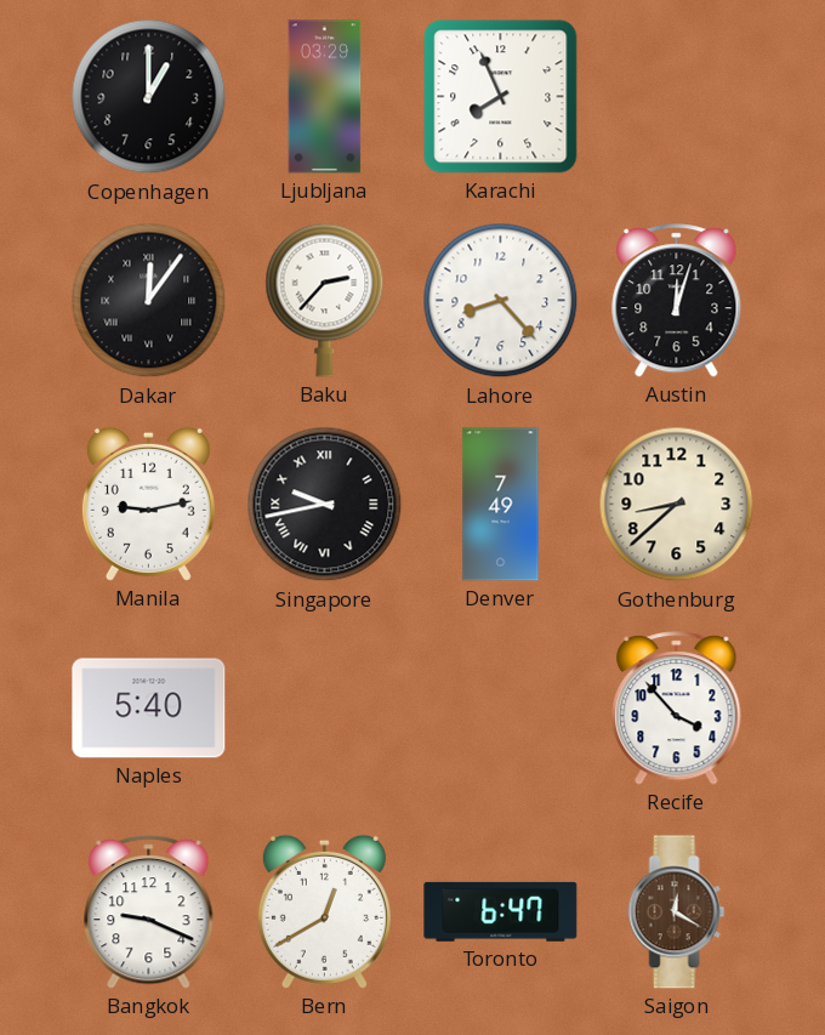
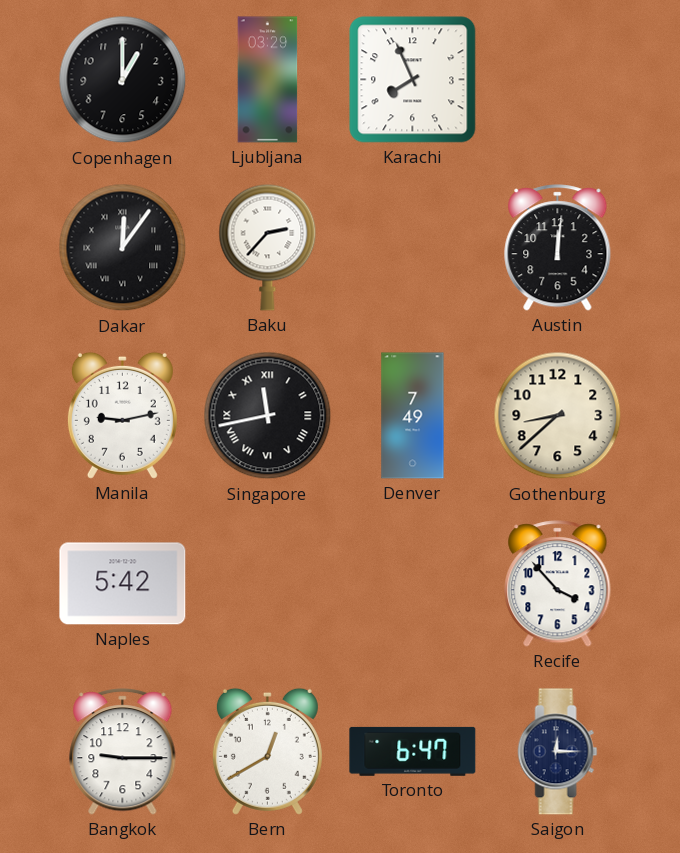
Lahore: 8:23 -> none
Austin: 12:03 -> 12:01
Singapore: 9:43 -> 11:43
Naples: 5:40 -> 5:42
Bangkok: 9:19 -> 9:15
Saigon: 12:20 -> 12:15
Saigon dial: brown -> navy
